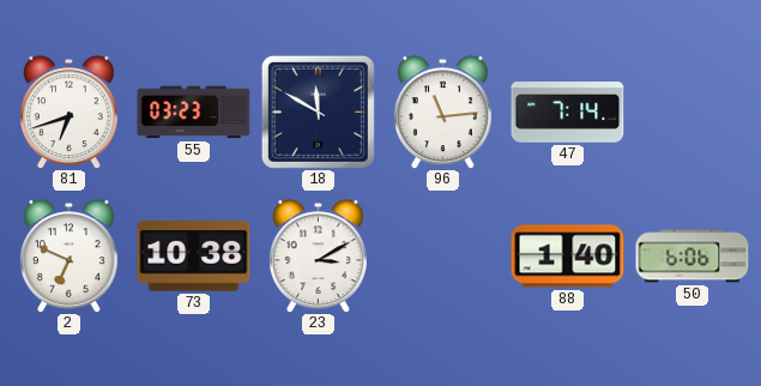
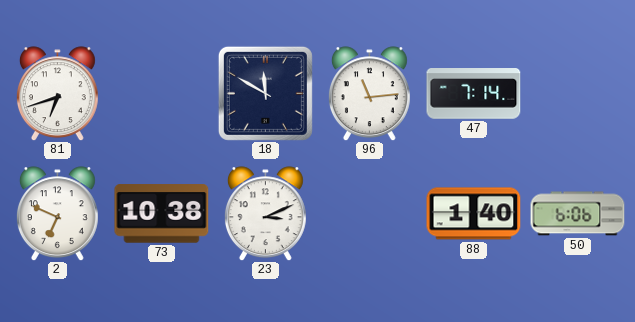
55: 03:23 -> none
23: 3:10 -> 3:11
